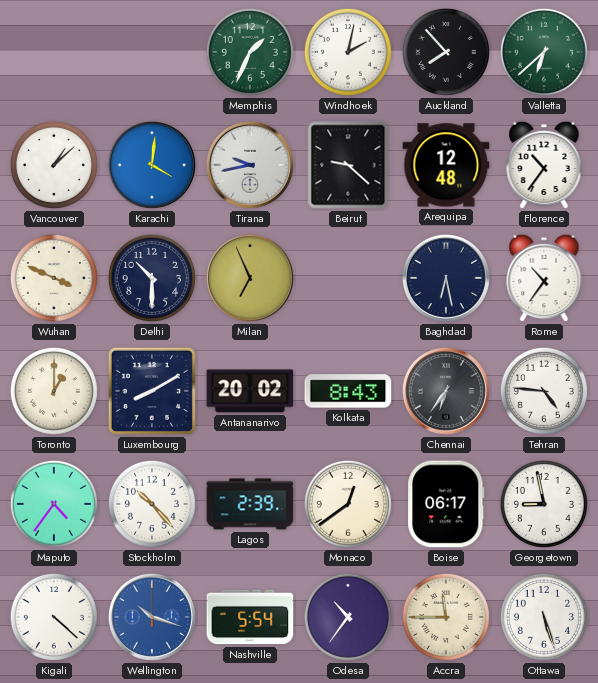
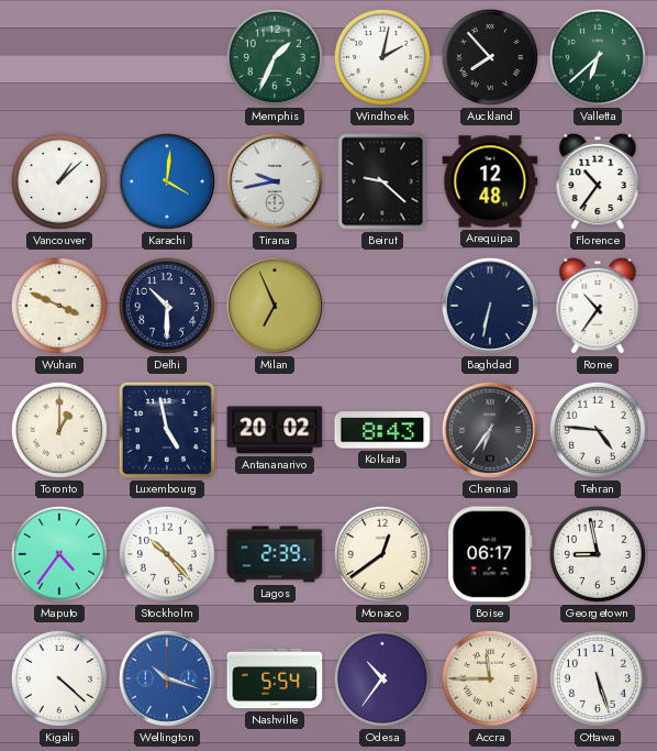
Baghdad: 6:28 -> 6:32
Luxembourg: 8:10 -> 4:58
